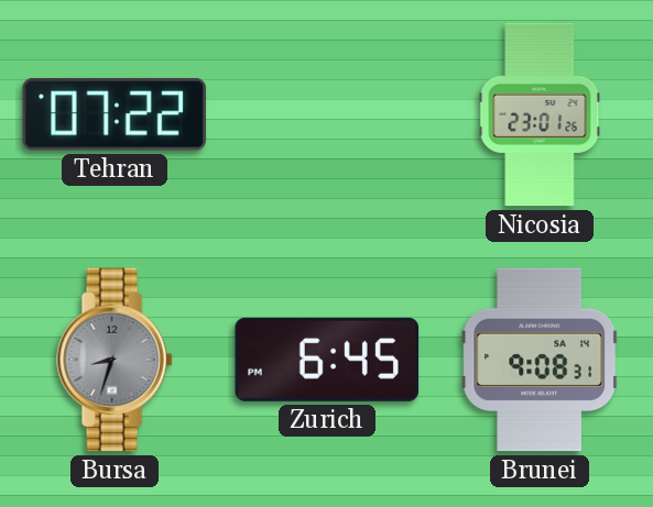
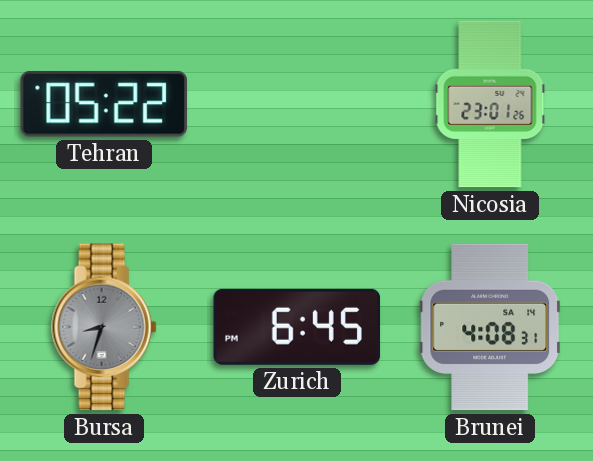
Tehran: 07:22 -> 05:22
Brunei: 9:08 -> 4:08
